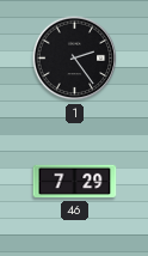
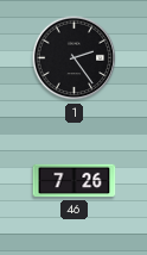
46: 7:29 -> 7:26
